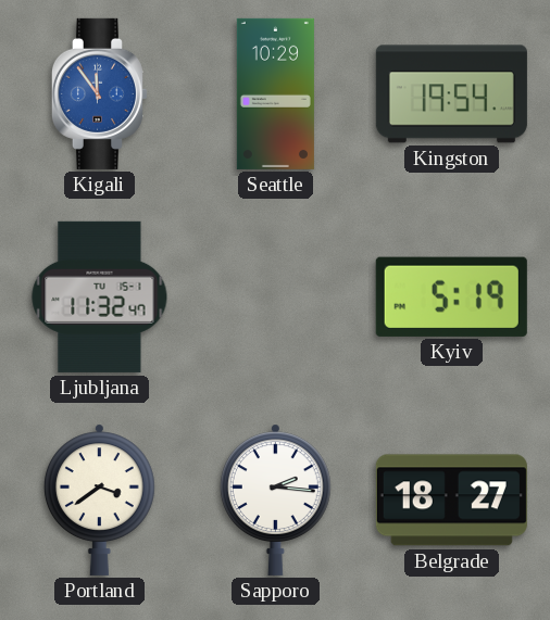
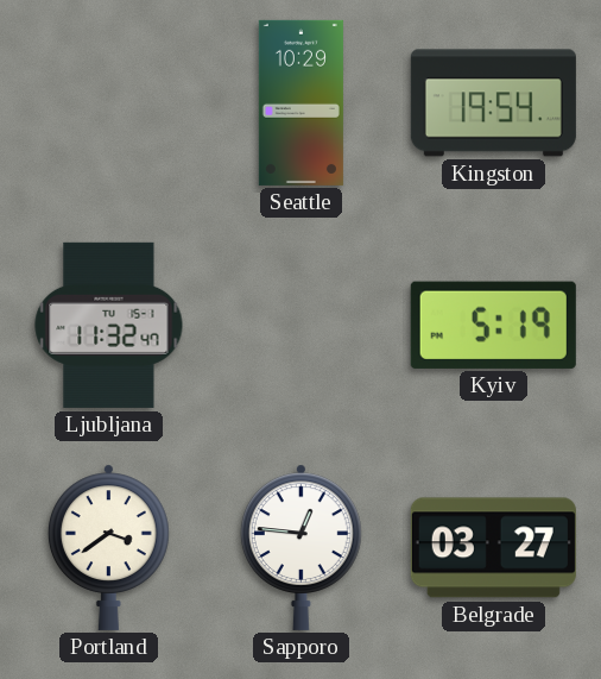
Kigali: 11:54 -> none
Sapporo: 2:16 -> 12:46
Belgrade: 18:27 -> 03:27
